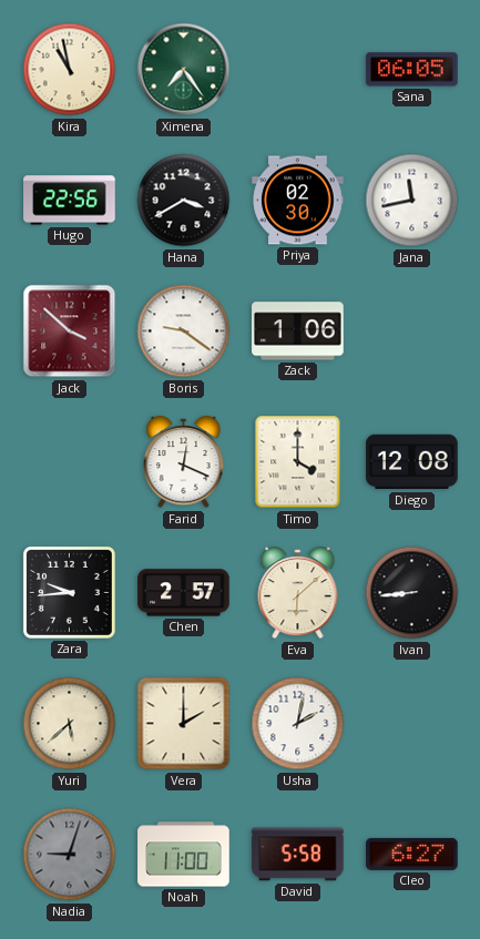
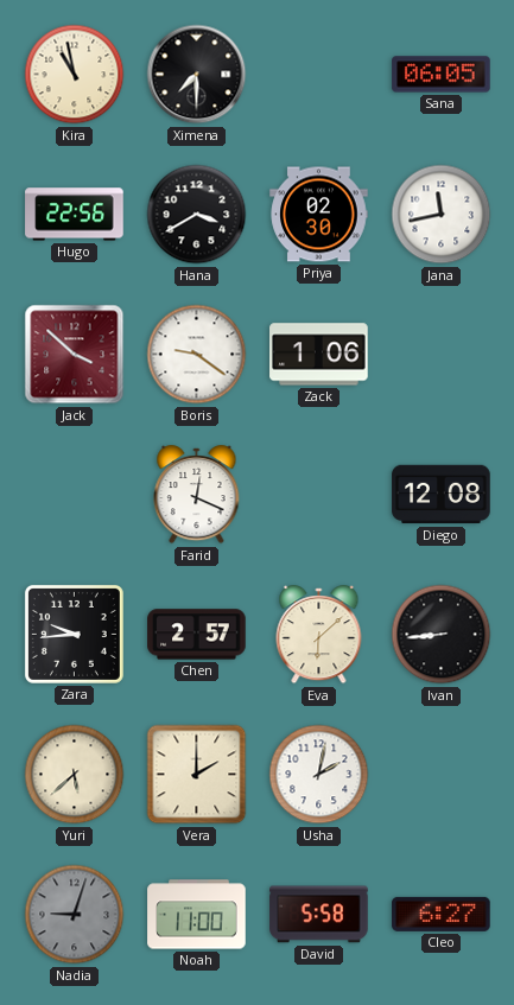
Ximena: 7:24 -> 7:30
Ximena dial: green -> black
Timo: 4:00 -> none
